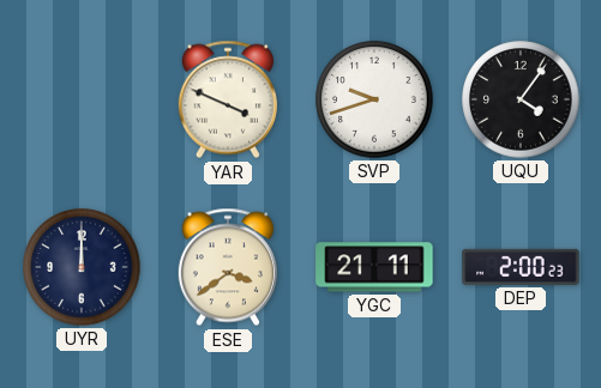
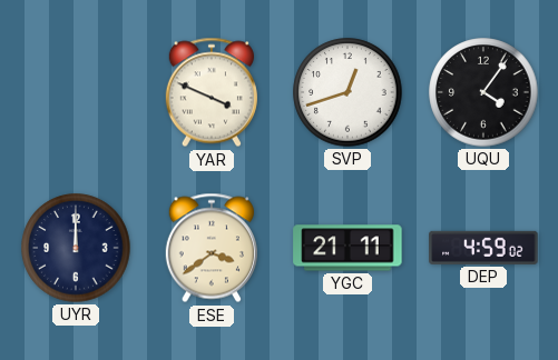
SVP: 9:42 -> 12:42
DEP: 2:00 -> 4:59
